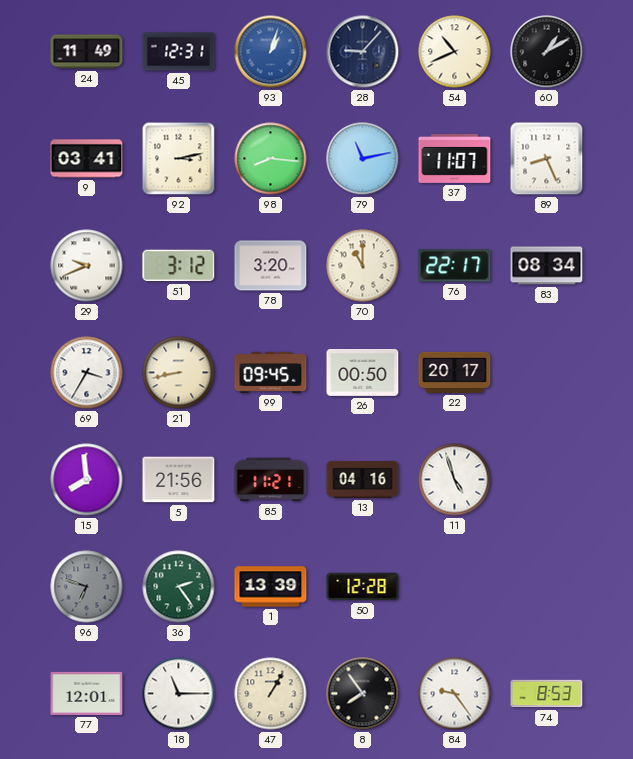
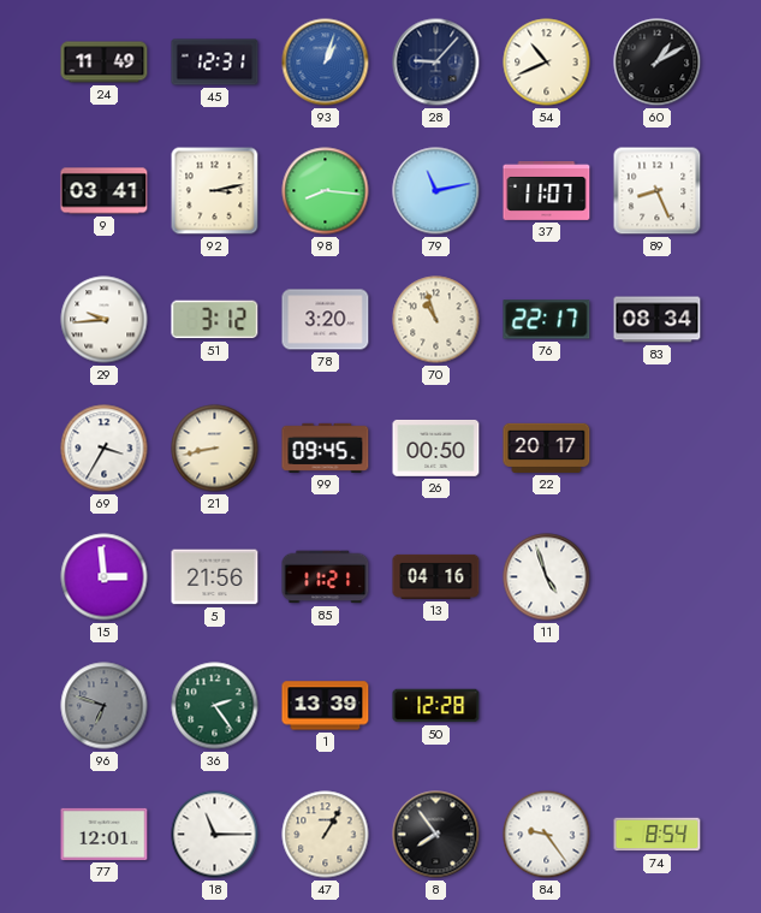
29: 9:41 -> 9:44
70: 11:00 -> 10:57
15: 7:59 -> 2:59
74: 8:53 -> 8:54
